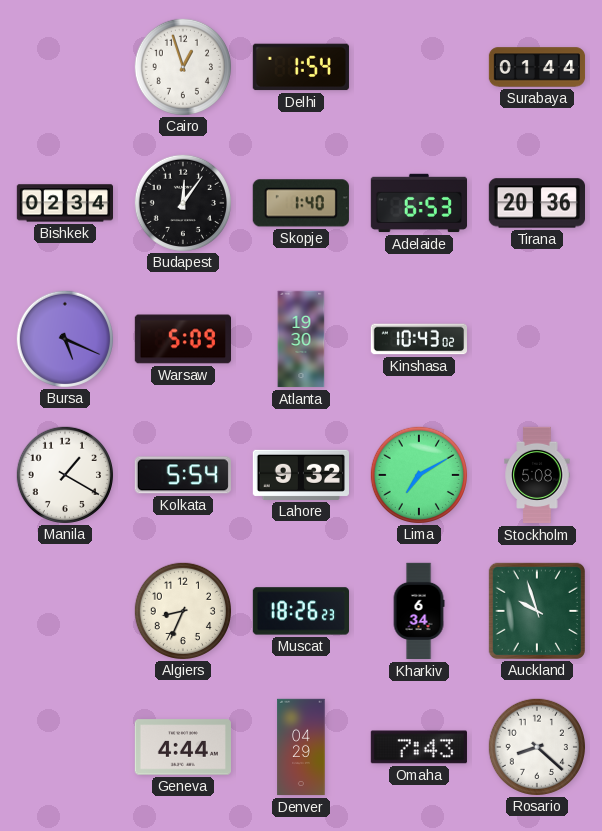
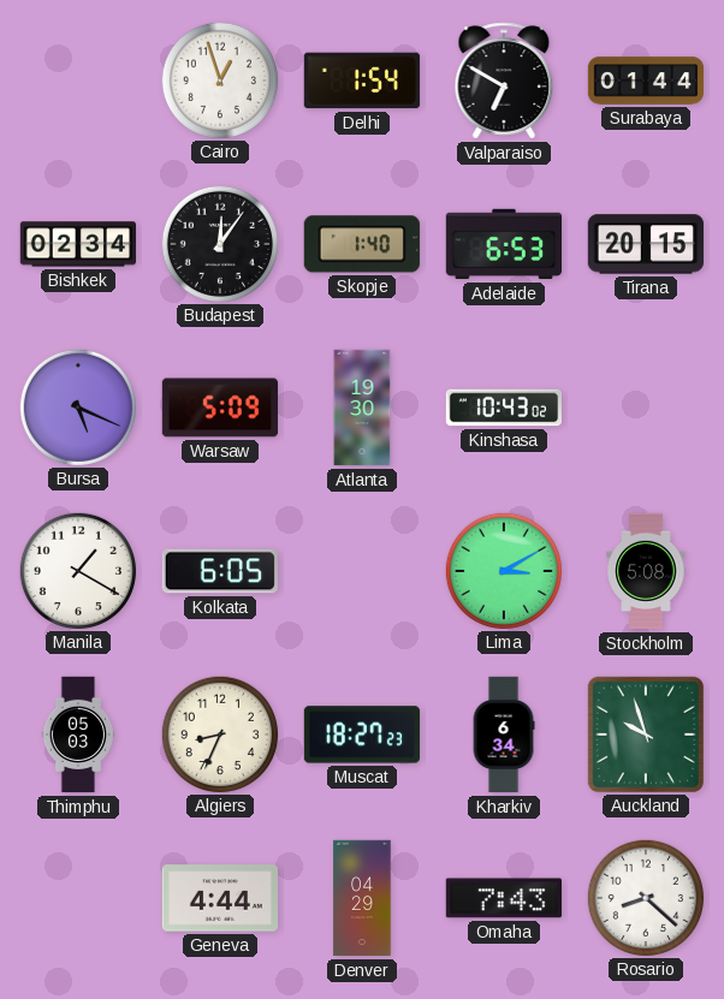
Valparaiso: none -> 6:50
Tirana: 20:36 -> 20:15
Kolkata: 5:54 -> 6:05
Lahore: 9:32 -> none
Lima: 7:10 -> 3:10
Thimphu: none -> 05:03
Muscat: 18:26 -> 18:27
